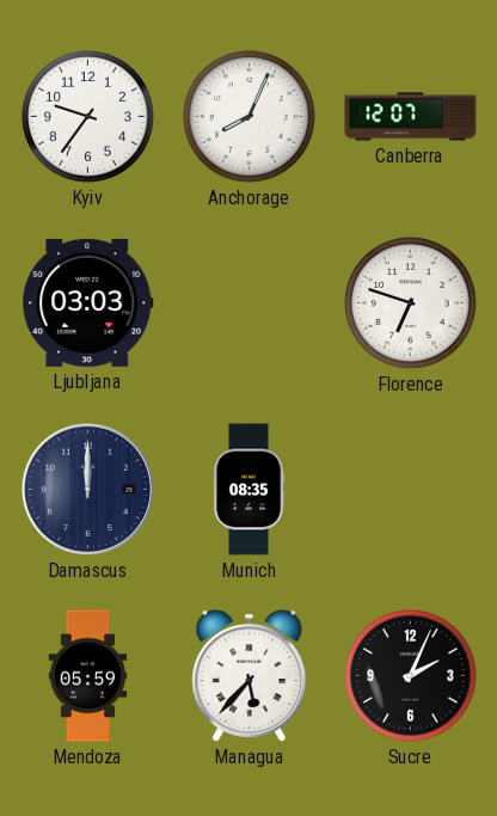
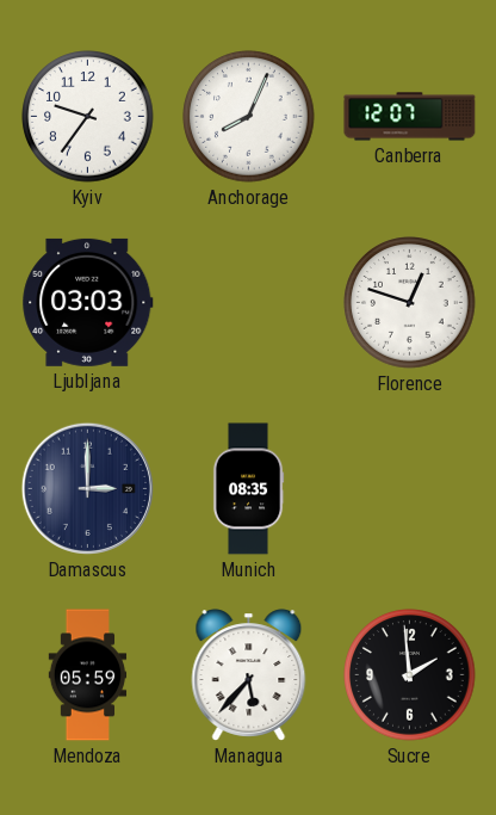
Florence: 6:48 -> 12:48
Damascus: 12:00 -> 3:00
Sucre: 2:04 -> 1:59
